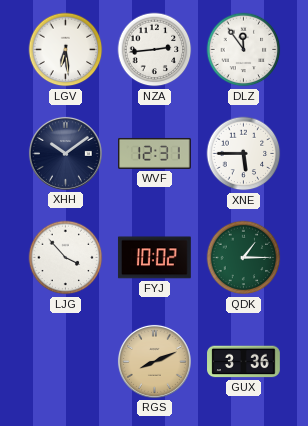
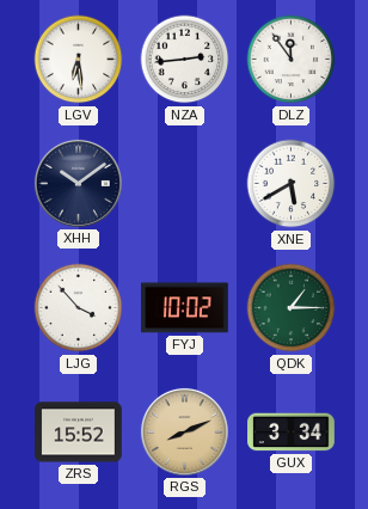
WVF: 12:31 -> none
XNE: 5:45 -> 5:40
ZRS: none -> 15:52
GUX: 3:36 -> 3:34
